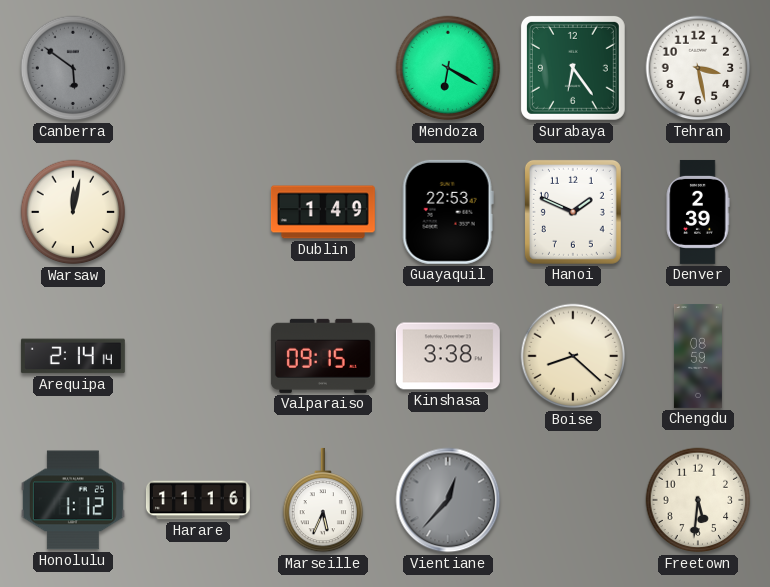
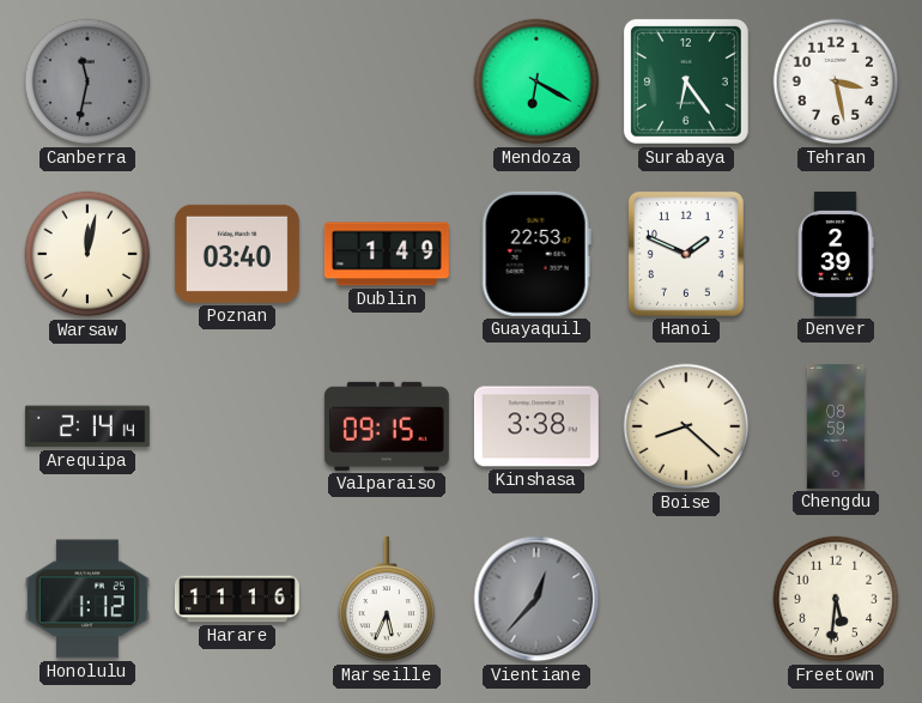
Canberra: 5:51 -> 11:32
Poznan: none -> 03:40
